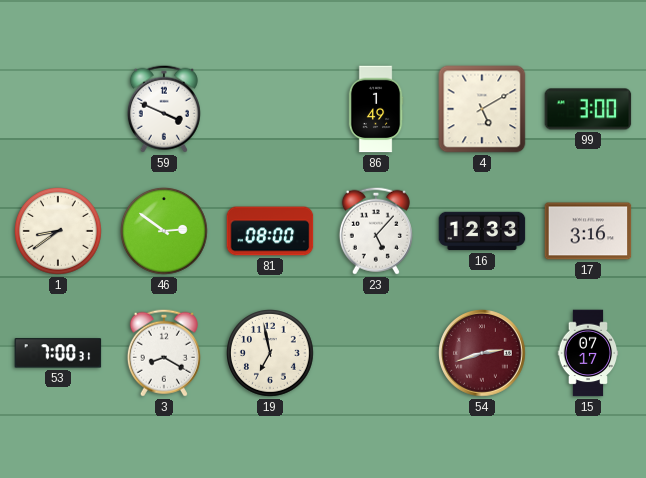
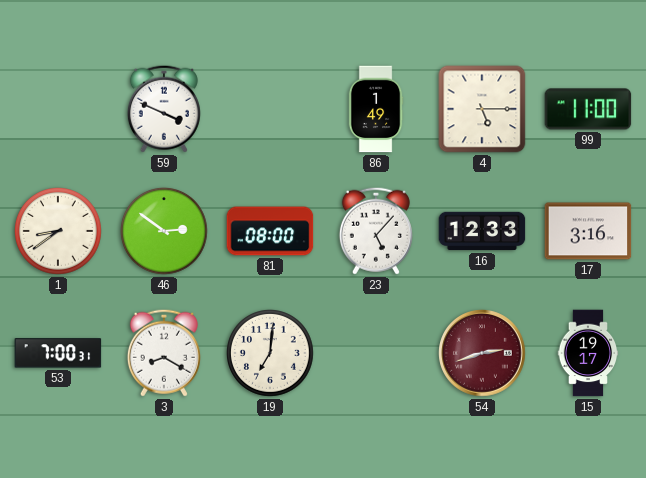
4: 5:10 -> 5:15
99: 3:00 -> 11:00
19: 6:58 -> 7:01
15: 07:17 -> 19:17
